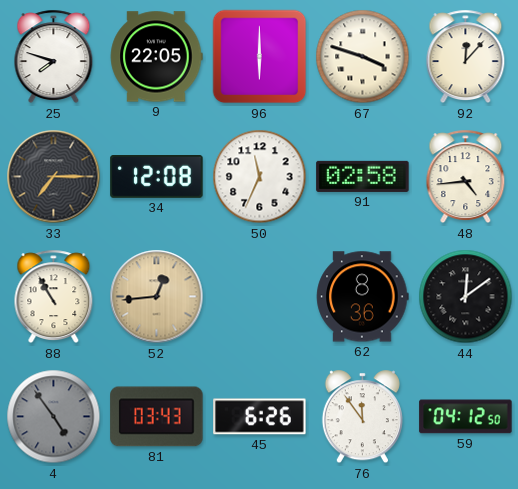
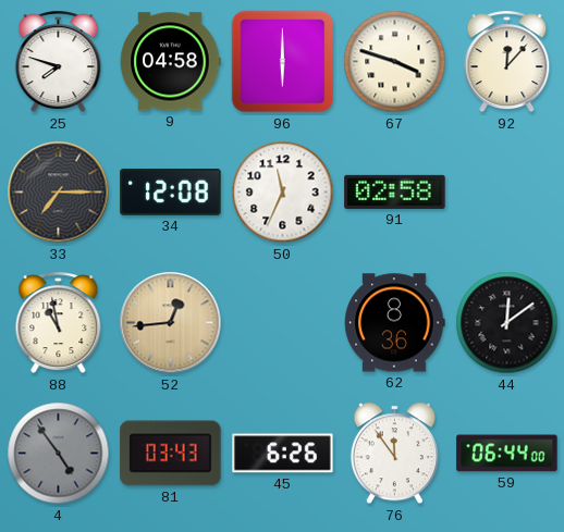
9: 22:05 -> 04:58
48: 4:44 -> none
88: 10:55 -> 10:58
59: 04:12 -> 06:44
